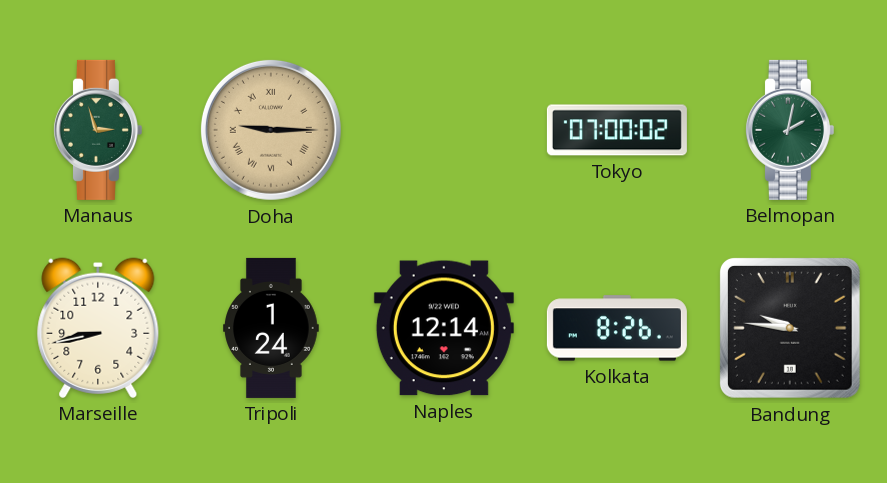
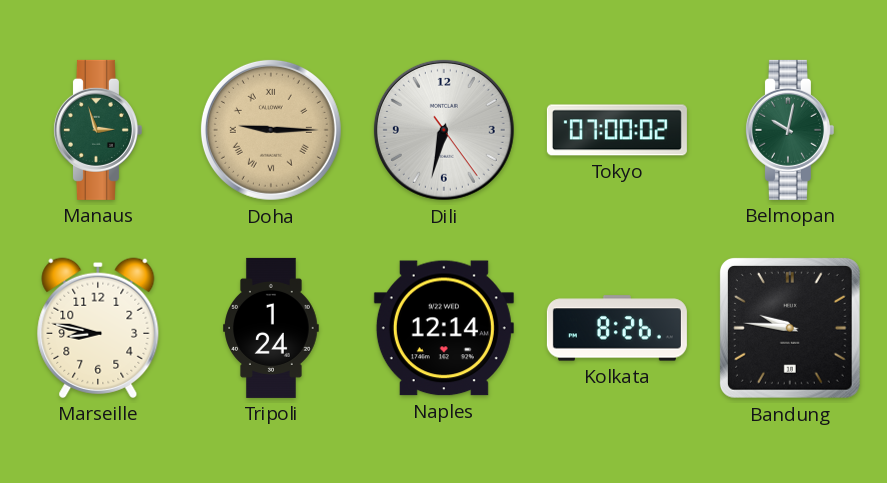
Dili: none -> 6:32
Belmopan: 2:02 -> 10:02
Marseille: 8:43 -> 8:47
